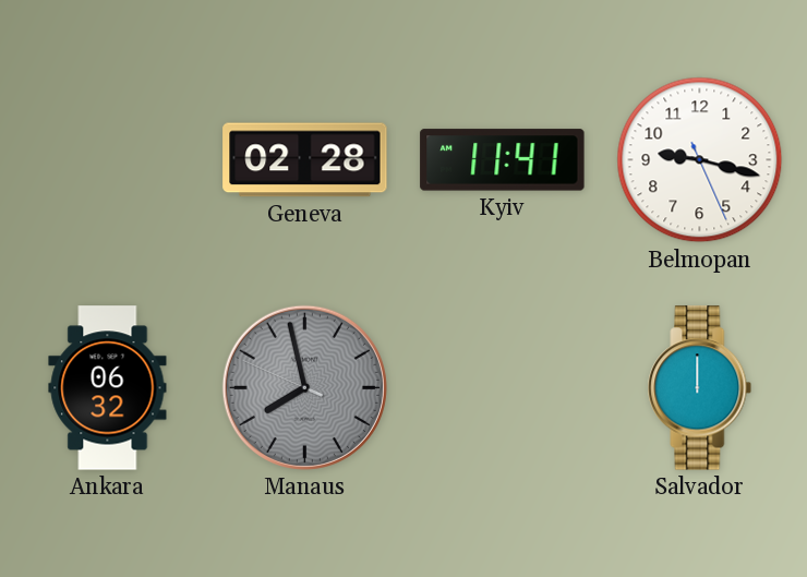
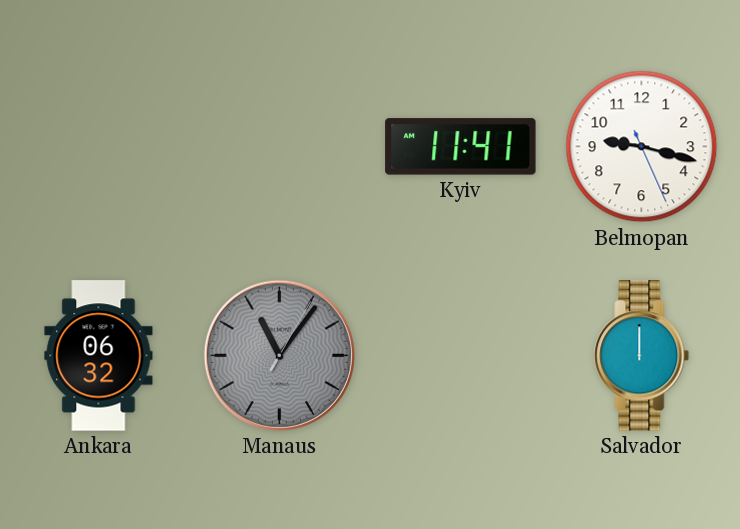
Geneva: 02:28 -> none
Manaus: 7:57 -> 11:06
